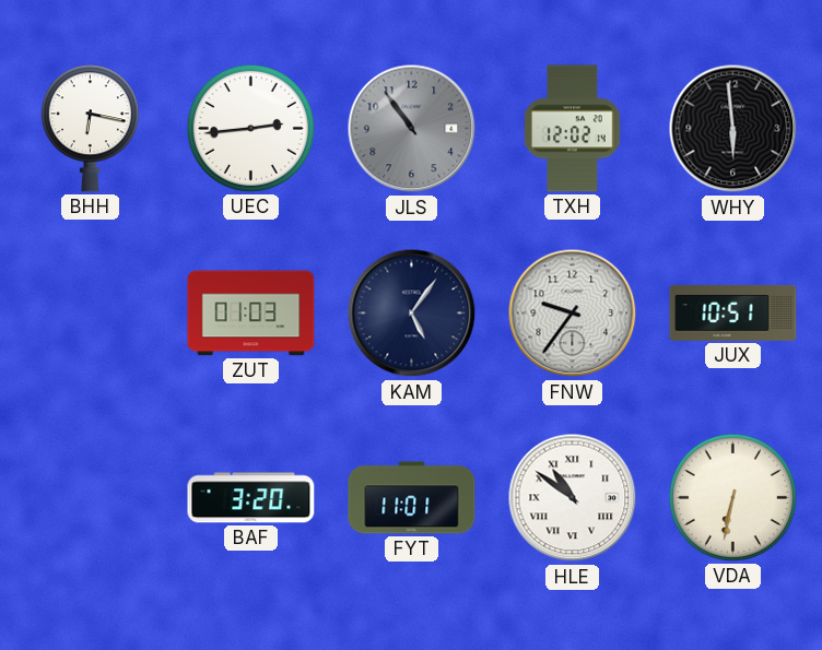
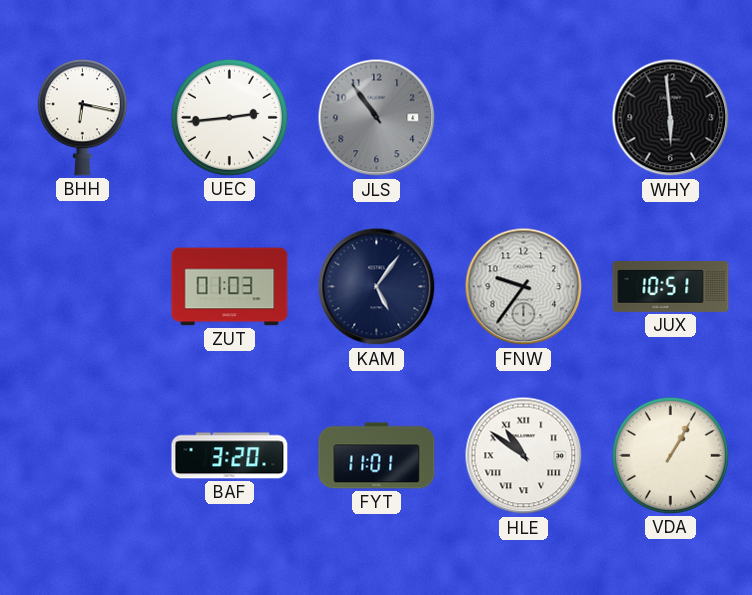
TXH: 12:02 -> none
VDA: 6:32 -> 1:05
